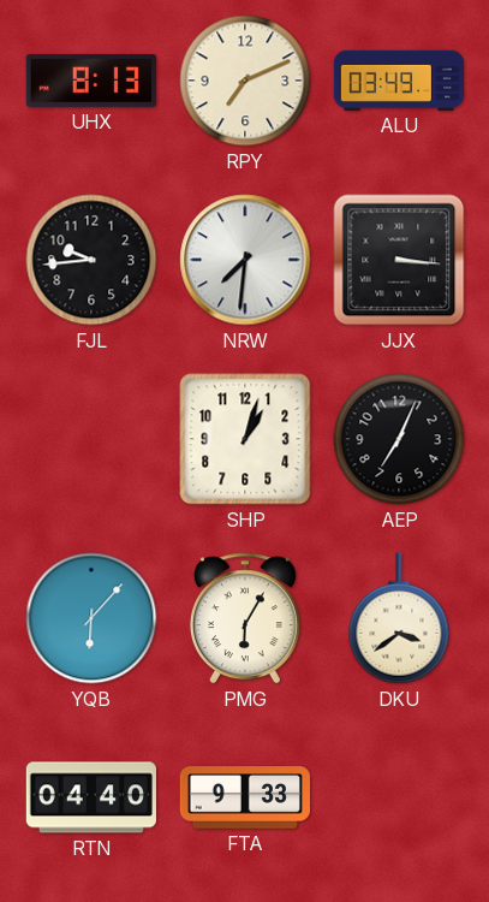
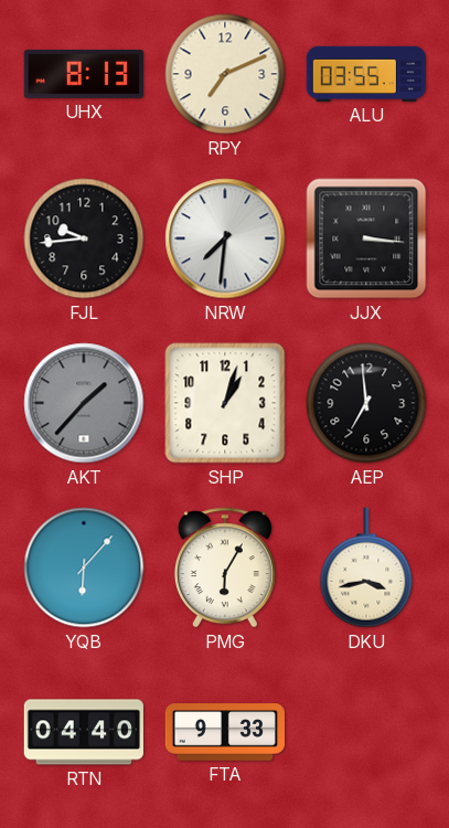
ALU: 03:49 -> 03:55
AKT: none -> 1:37
AEP: 7:04 -> 6:59
DKU: 3:39 -> 3:43
